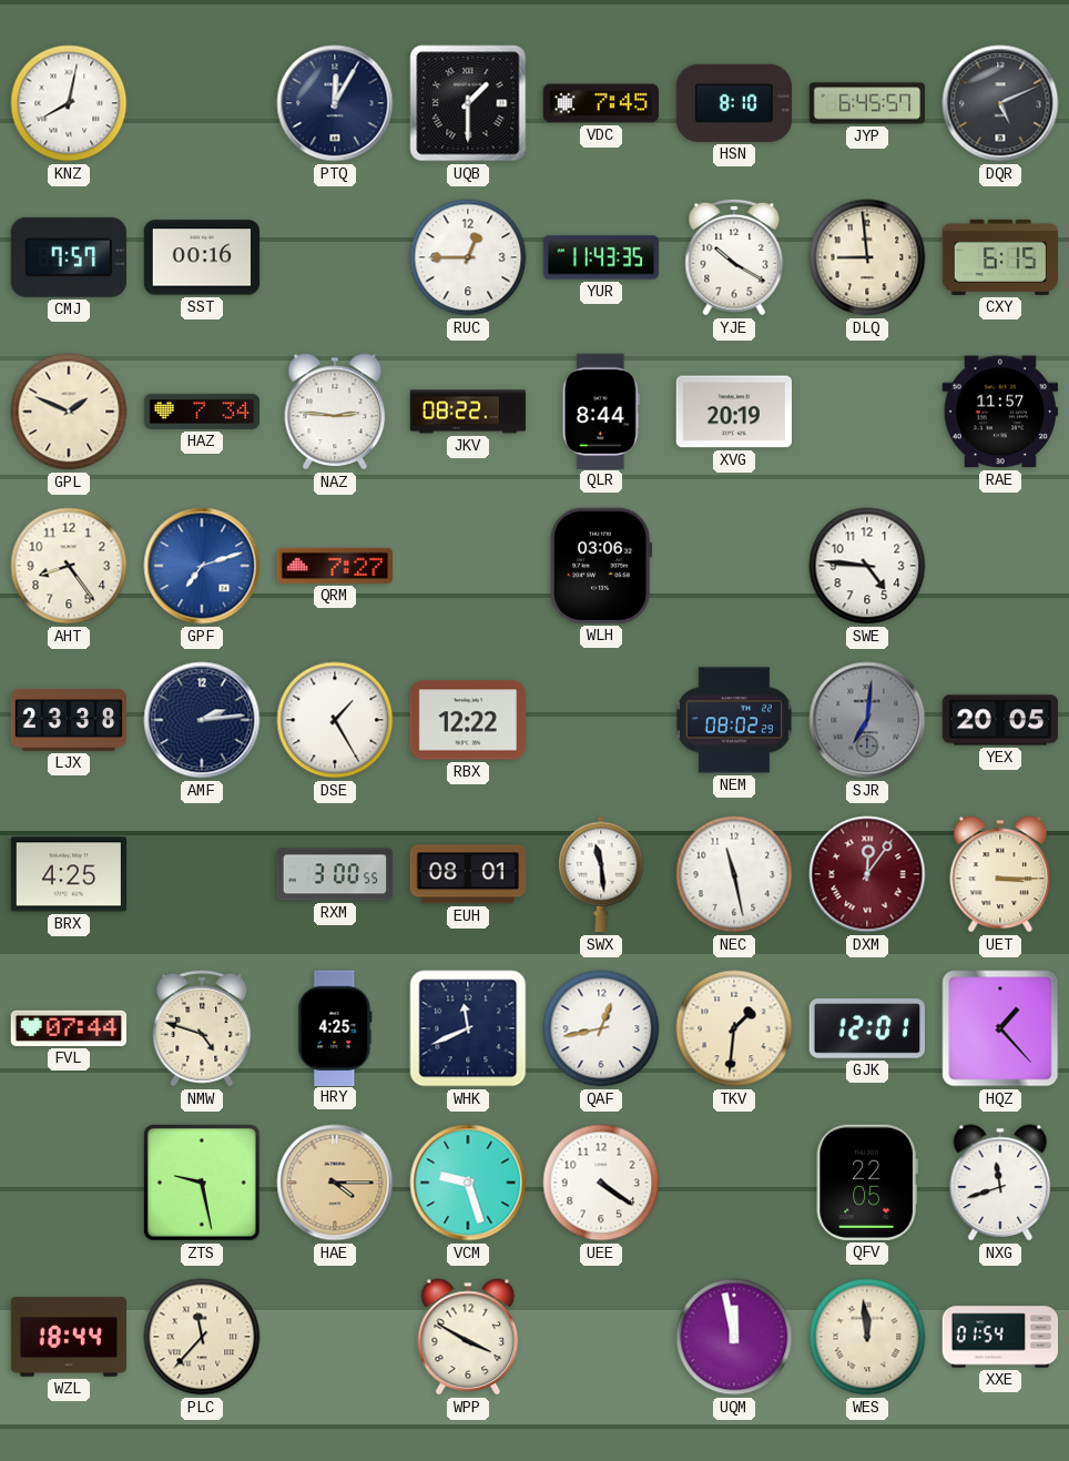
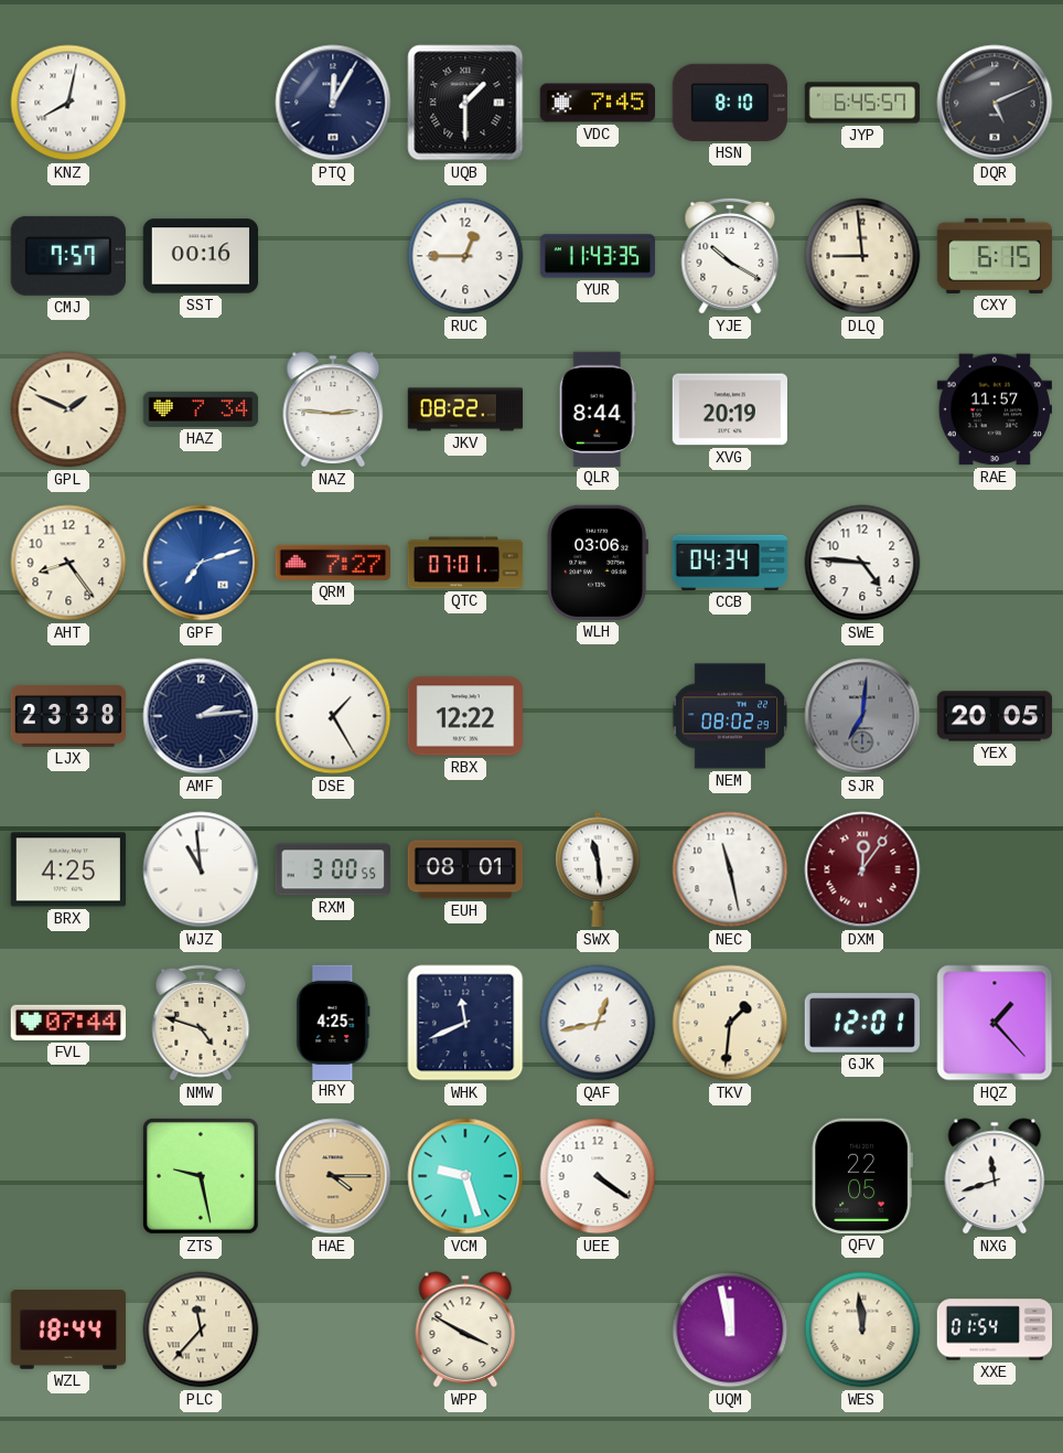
QTC: none -> 07:01
CCB: none -> 04:34
WJZ: none -> 10:59
UET: 3:15 -> none
